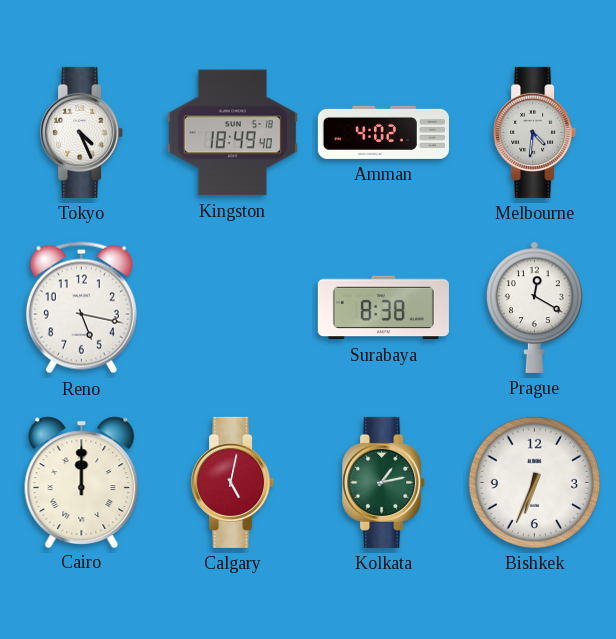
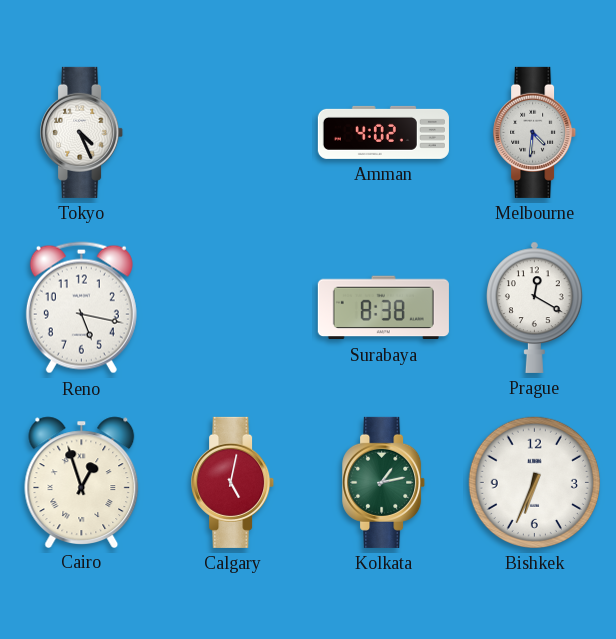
Kingston: 18:49 -> none
Cairo: 12:00 -> 12:57
